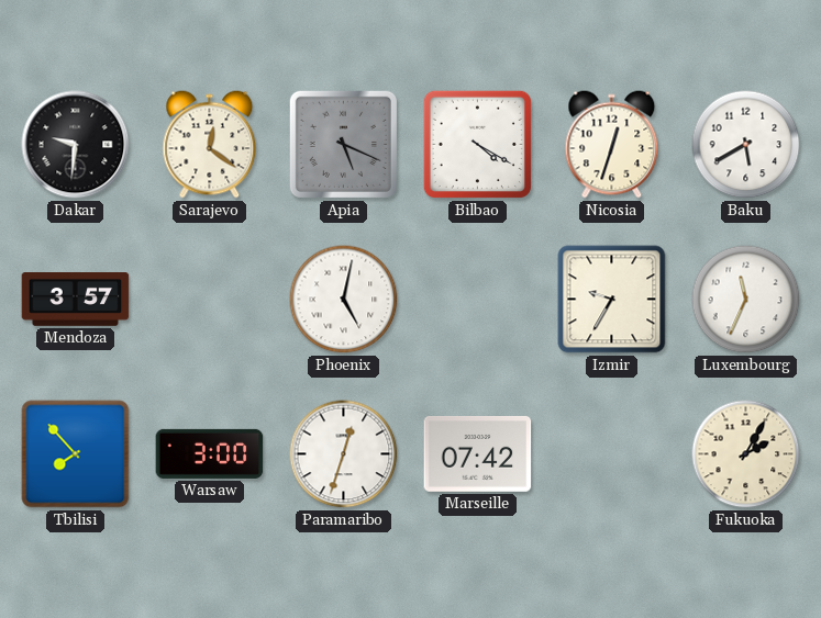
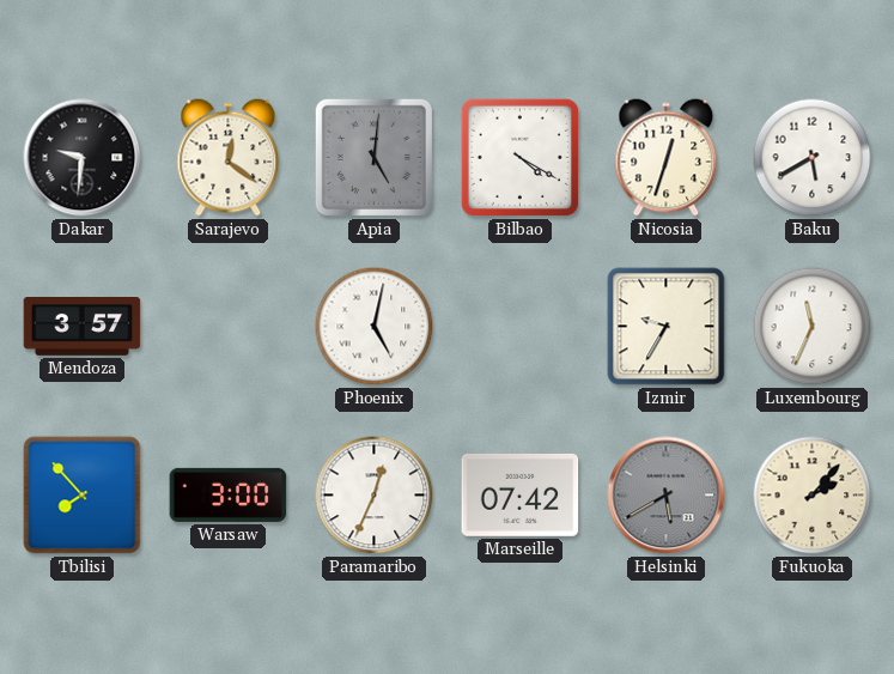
Apia: 5:19 -> 5:01
Paramaribo: 12:33 -> 12:34
Helsinki: none -> 5:40
Fukuoka: 2:05 -> 2:07
